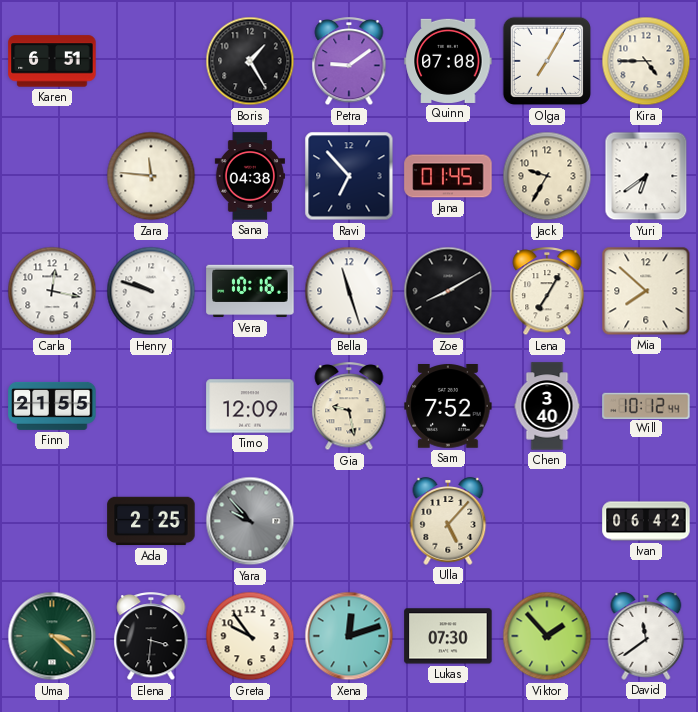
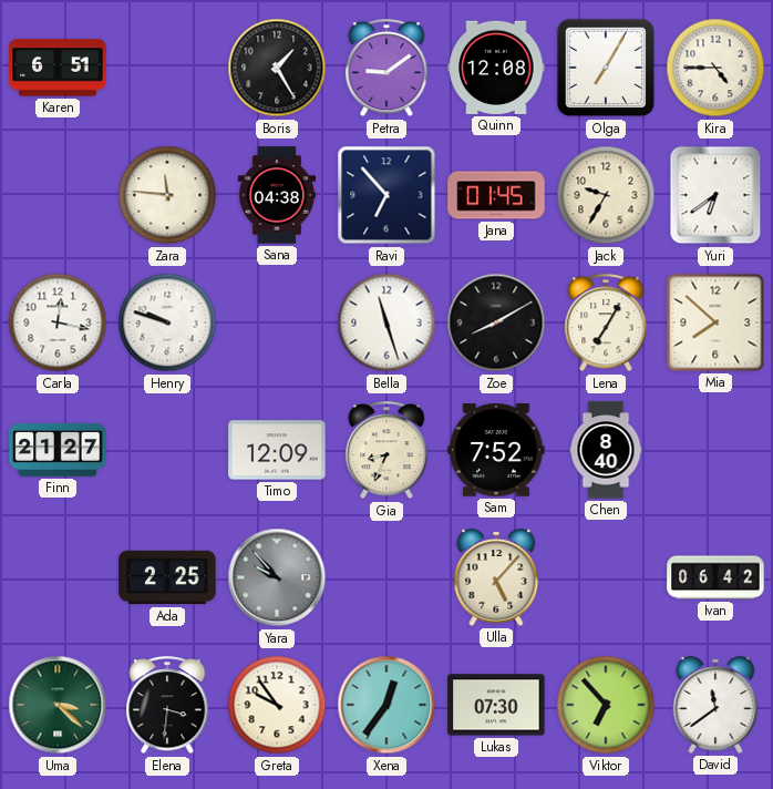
Quinn: 07:08 -> 12:08
Vera: 10:16 -> none
Finn: 21:55 -> 21:27
Gia: 9:28 -> 8:34
Chen: 3:40 -> 8:40
Will: 10:12 -> none
Xena: 12:12 -> 12:36
Viktor: 1:53 -> 6:53
